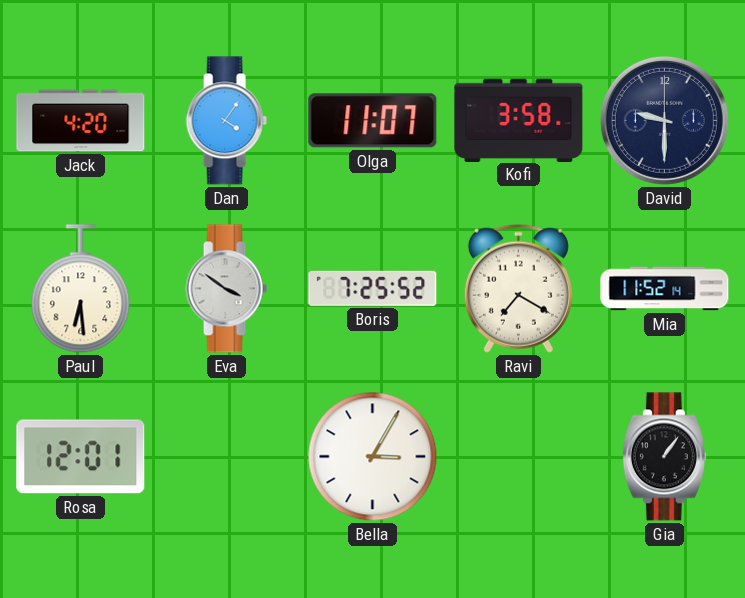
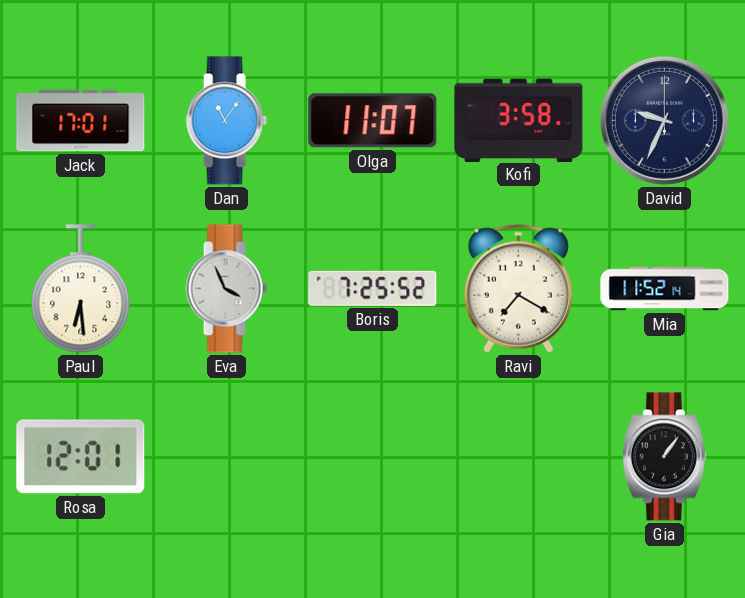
Jack: 4:20 -> 17:01
Dan: 4:06 -> 11:06
David: 9:30 -> 9:34
Eva: 3:51 -> 3:56
Bella: 3:05 -> none
